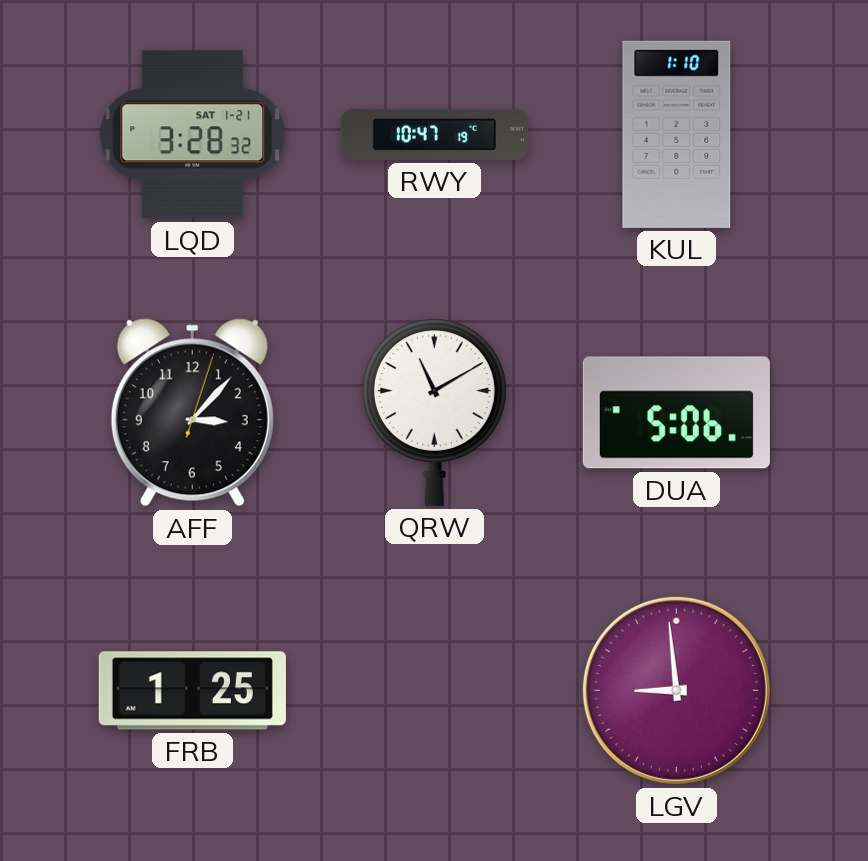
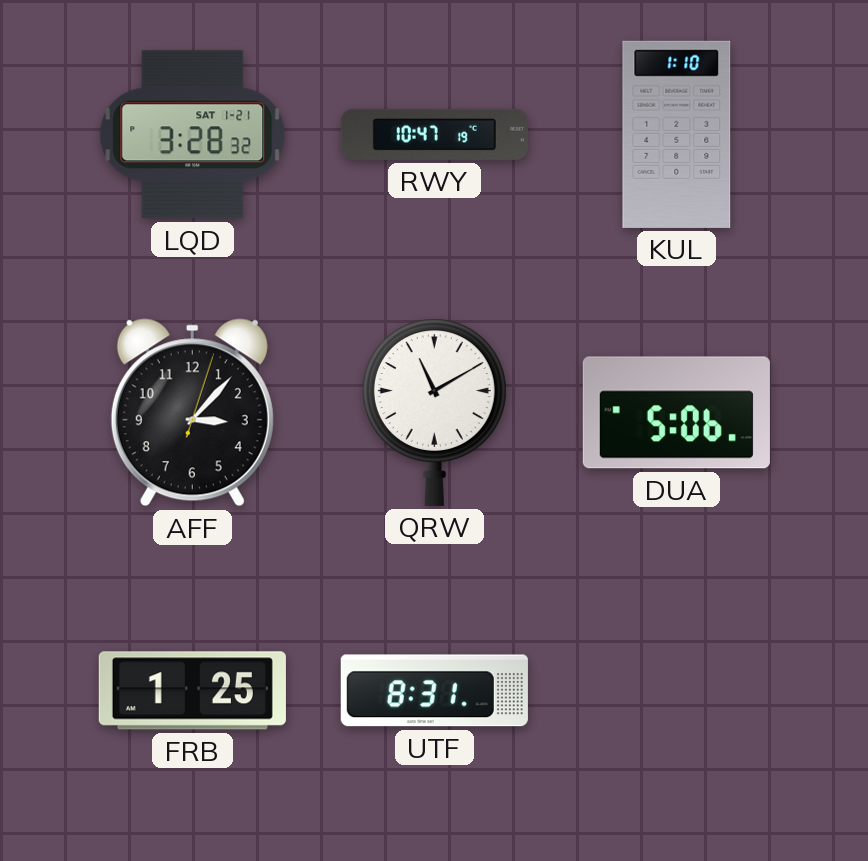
UTF: none -> 8:31
LGV: 8:59 -> none
